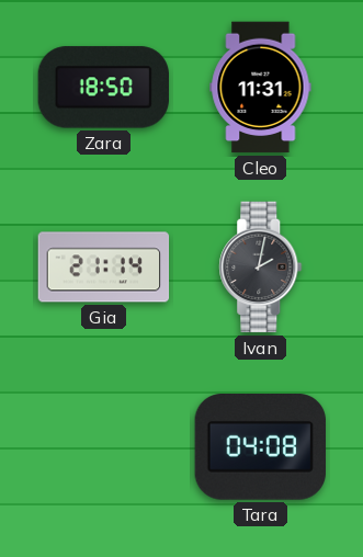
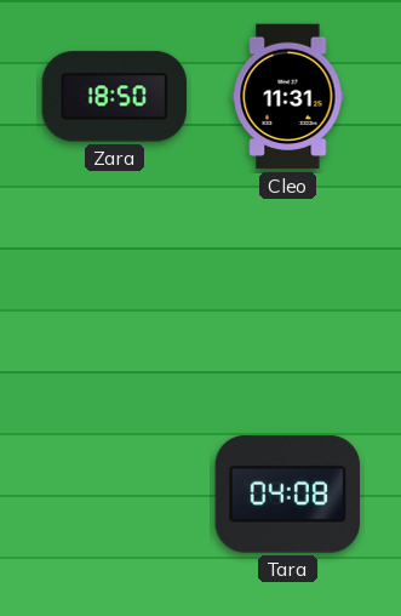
Gia: 21:14 -> none
Ivan: 2:02 -> none
